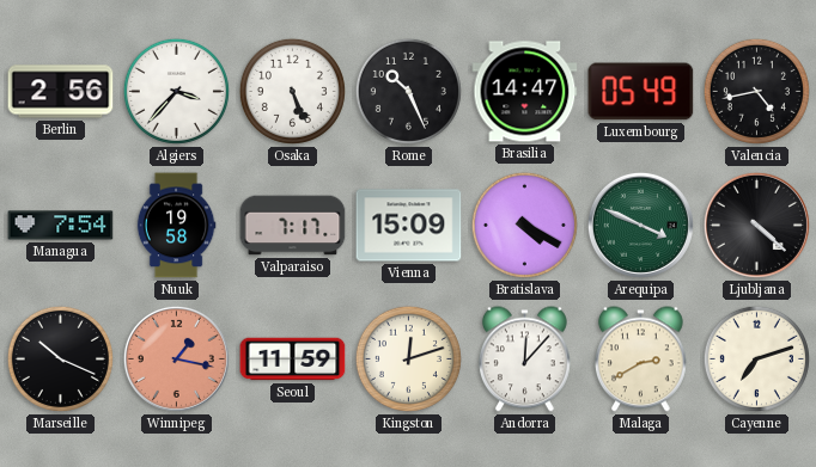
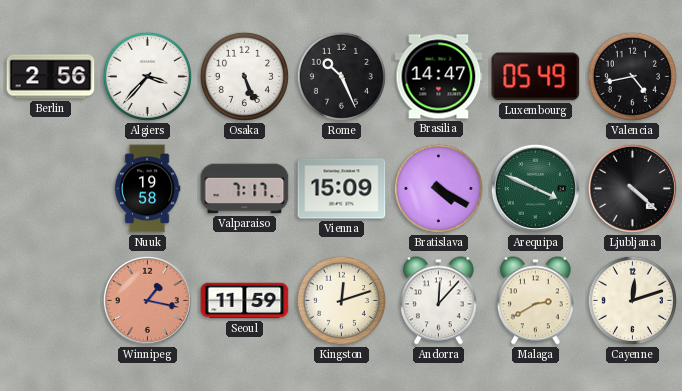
Managua: 7:54 -> none
Marseille: 10:19 -> none
Cayenne: 7:12 -> 12:12
